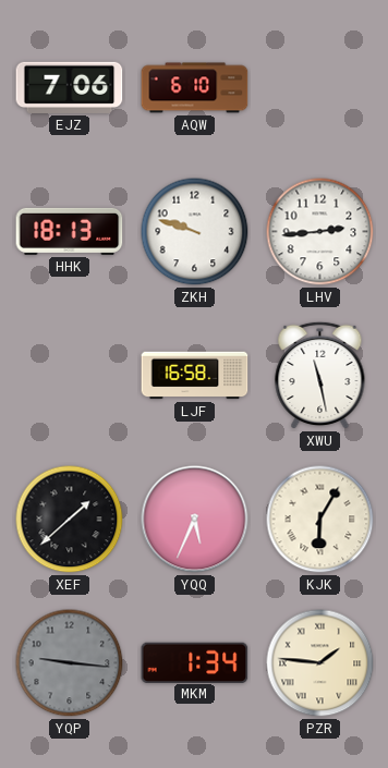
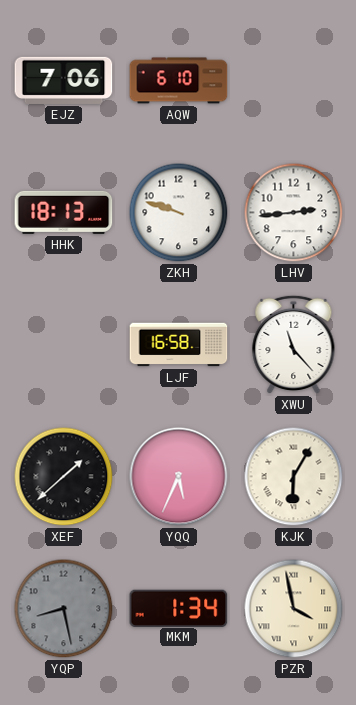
XWU: 11:28 -> 11:23
YQP: 9:16 -> 8:28
PZR: 1:46 -> 3:58
